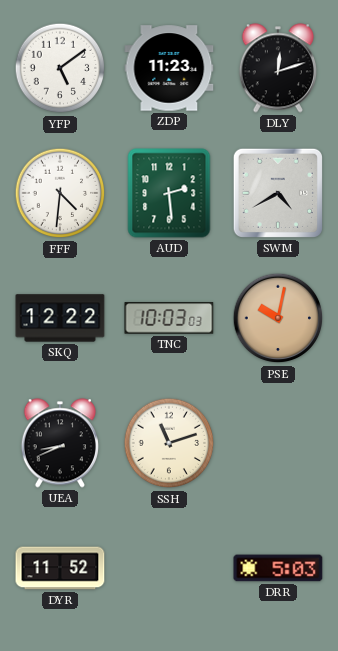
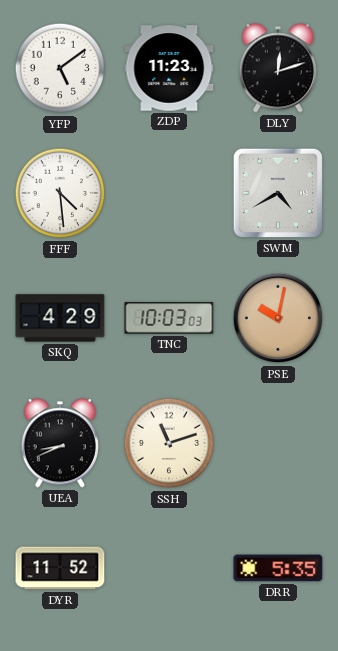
FFF: 4:31 -> 4:29
AUD: 2:29 -> none
SKQ: 12:22 -> 4:29
DRR: 5:03 -> 5:35
